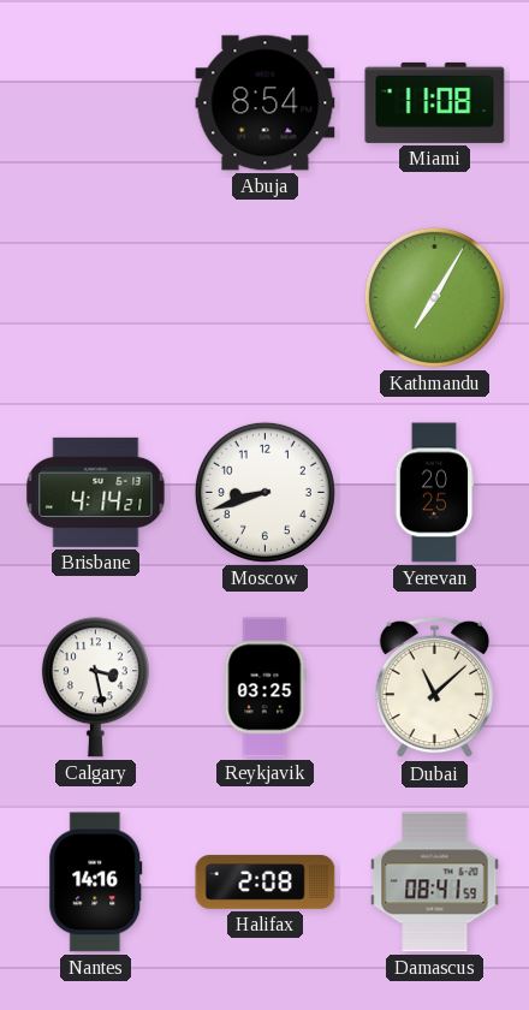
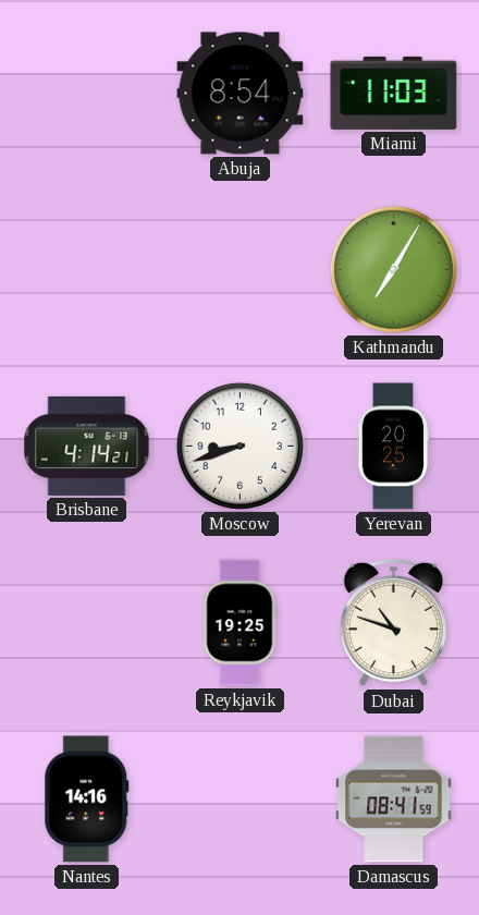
Miami: 11:08 -> 11:03
Calgary: 3:28 -> none
Reykjavik: 03:25 -> 19:25
Dubai: 11:08 -> 10:48
Halifax: 2:08 -> none
